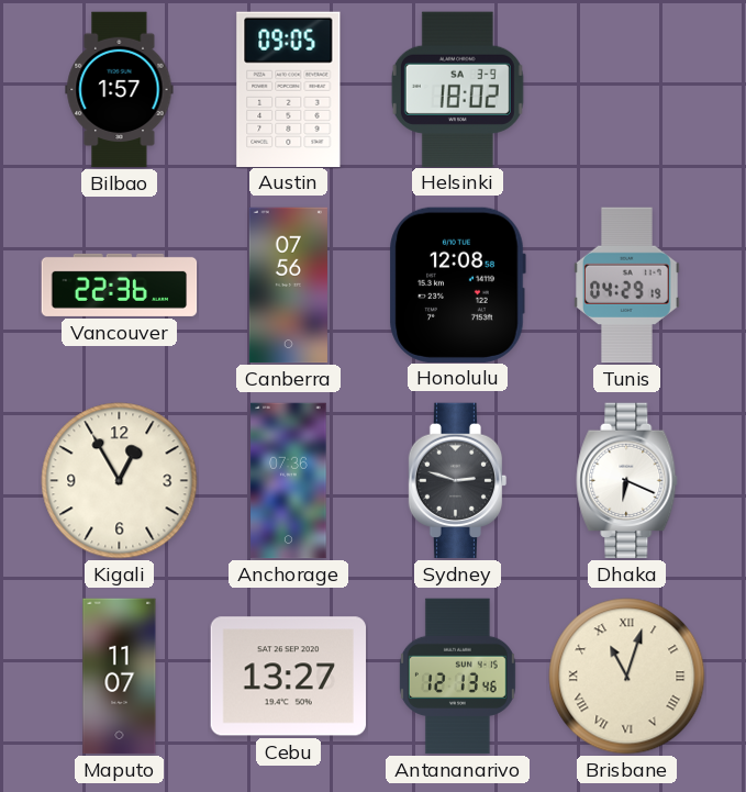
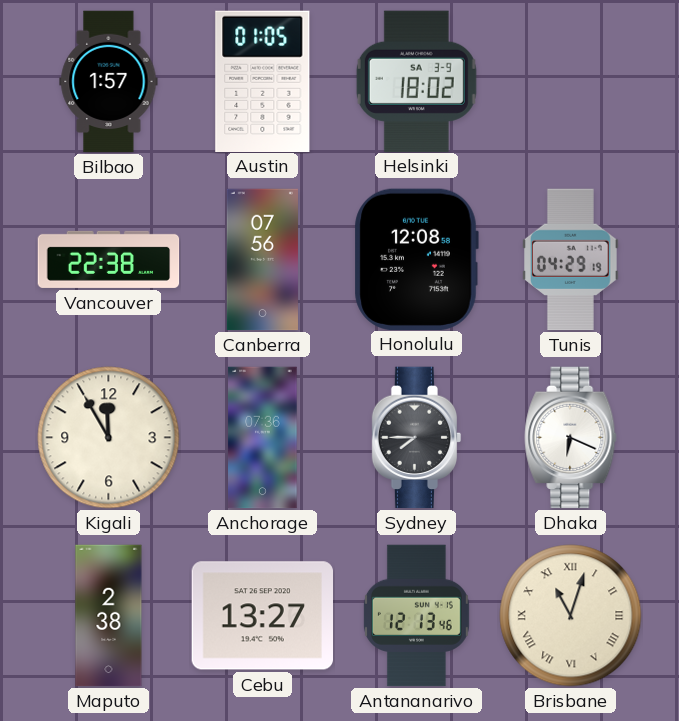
Austin: 09:05 -> 01:05
Vancouver: 22:36 -> 22:38
Kigali: 12:55 -> 11:55
Sydney: 2:48 -> 7:45
Maputo: 11:07 -> 2:38
